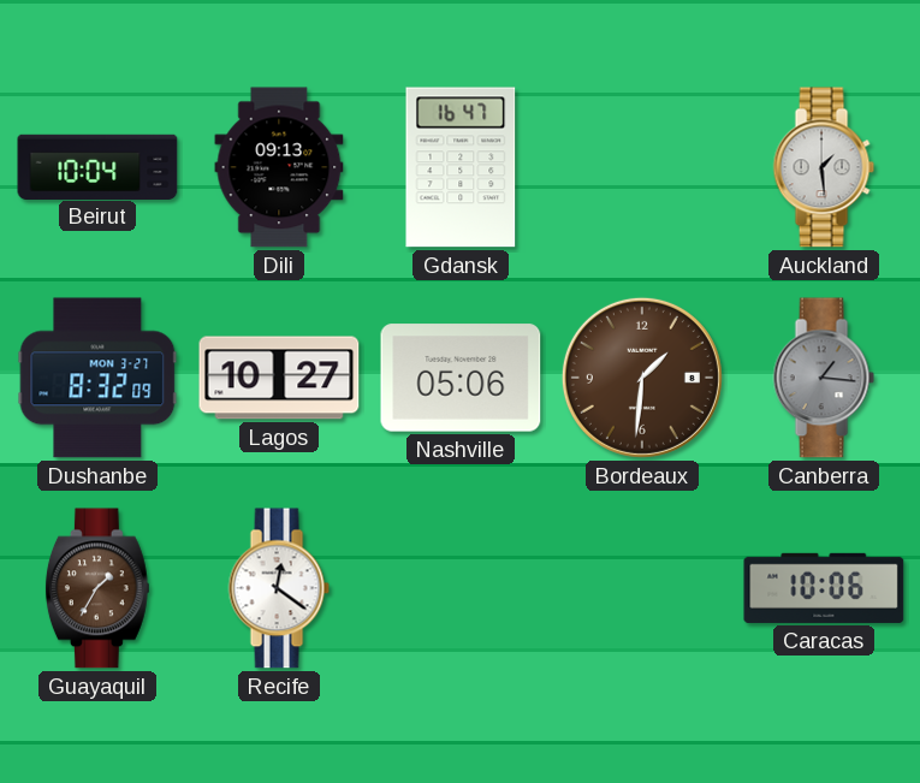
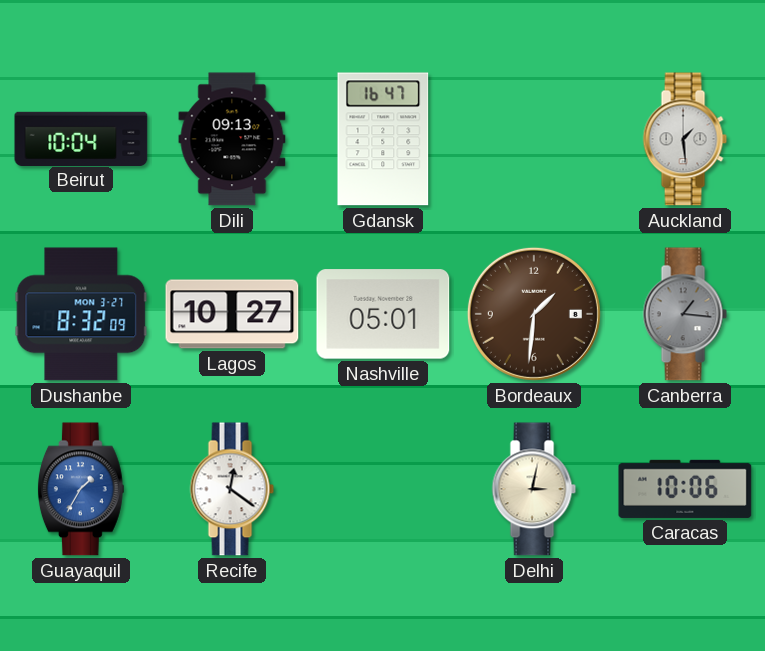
Nashville: 05:06 -> 05:01
Guayaquil dial: brown -> blue
Delhi: none -> 3:02
